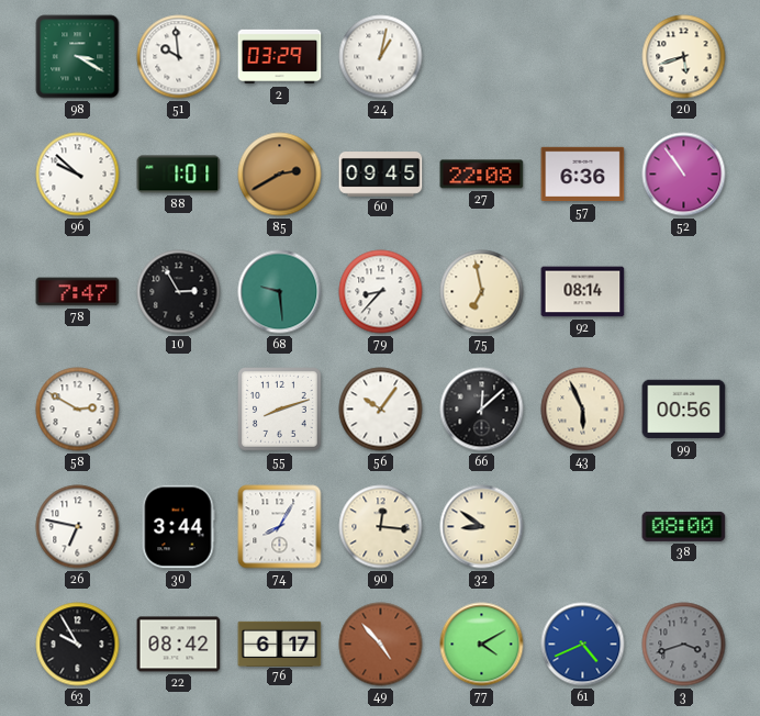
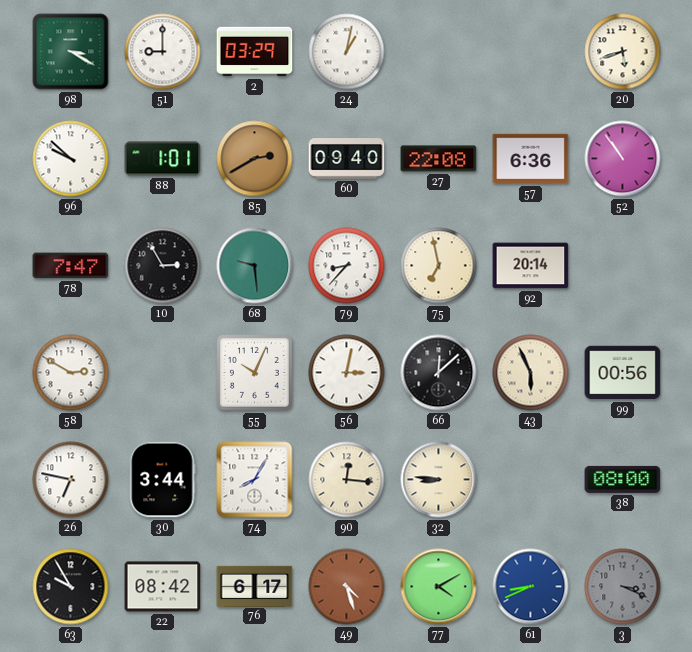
51: 9:59 -> 9:00
60: 09:45 -> 09:40
92: 08:14 -> 20:14
55: 8:12 -> 10:04
56: 10:06 -> 3:02
32: 8:51 -> 8:46
49: 4:53 -> 4:27
61: 4:41 -> 8:41
3: 3:42 -> 3:19
